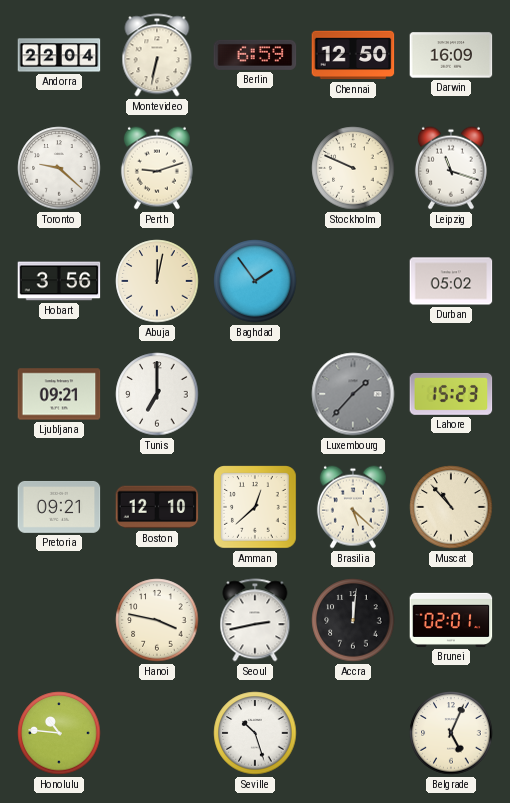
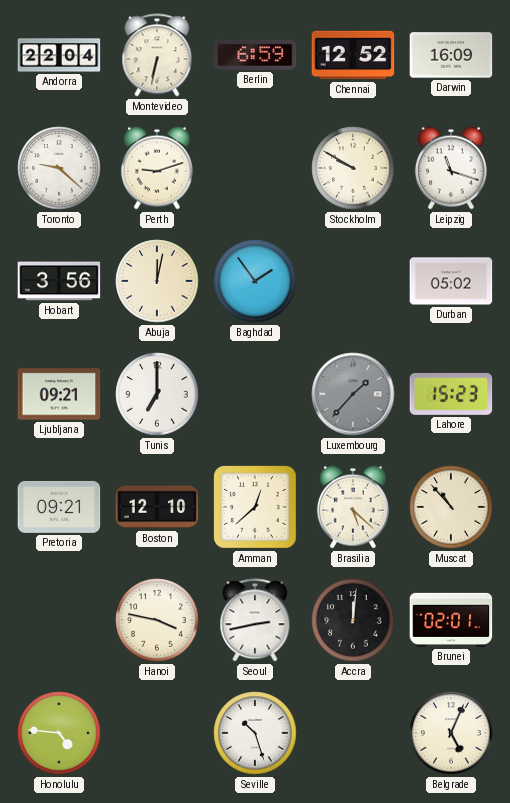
Chennai: 12:50 -> 12:52
Stockholm: 9:49 -> 9:50
Honolulu: 10:46 -> 4:46
